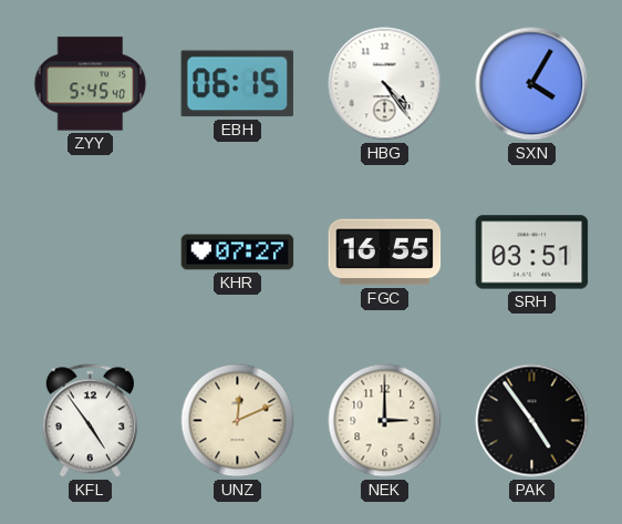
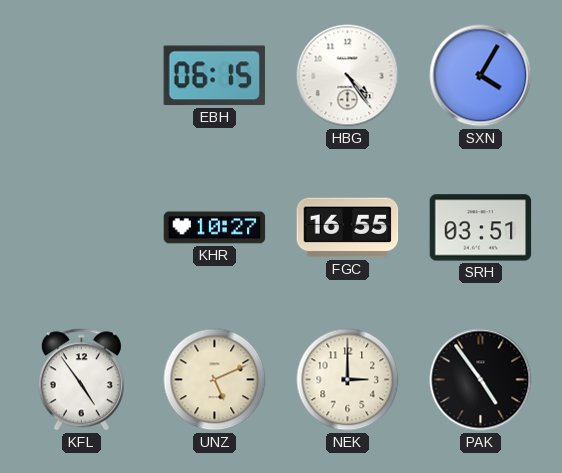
ZYY: 5:45 -> none
KHR: 07:27 -> 10:27
UNZ: 12:11 -> 5:11
